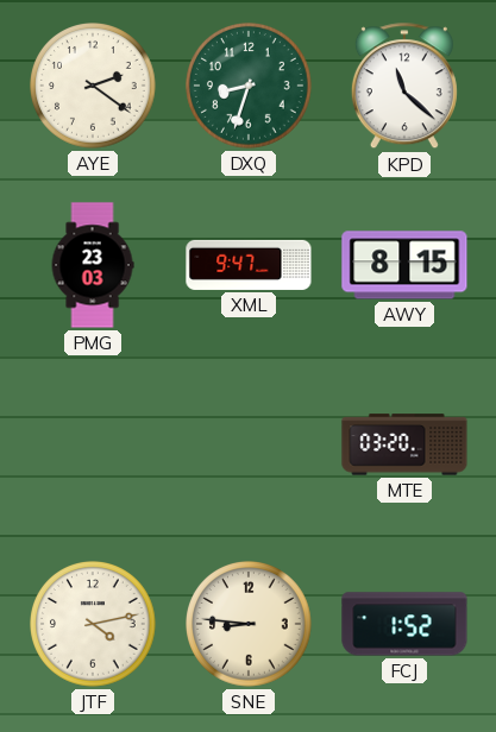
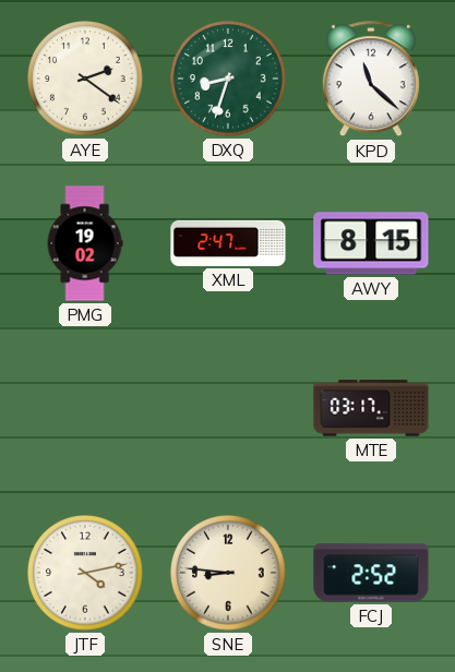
PMG: 23:03 -> 19:02
XML: 9:47 -> 2:47
MTE: 03:20 -> 03:17
FCJ: 1:52 -> 2:52
